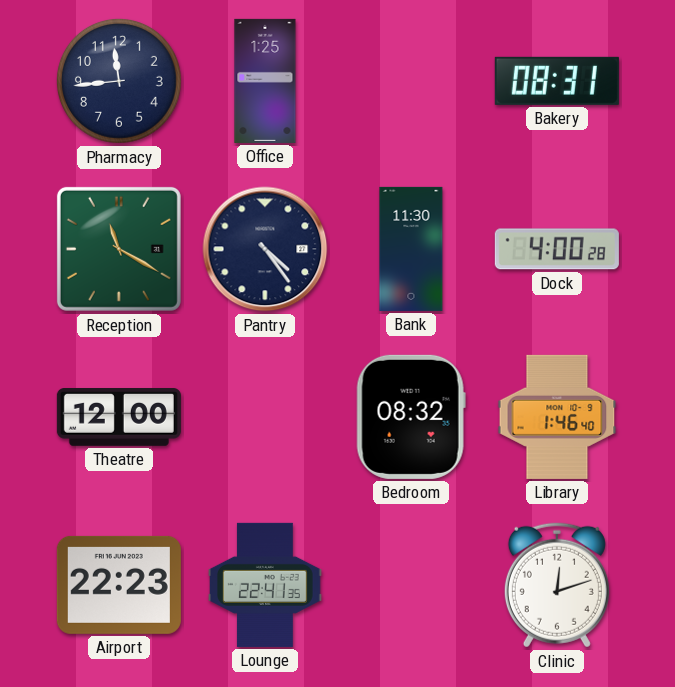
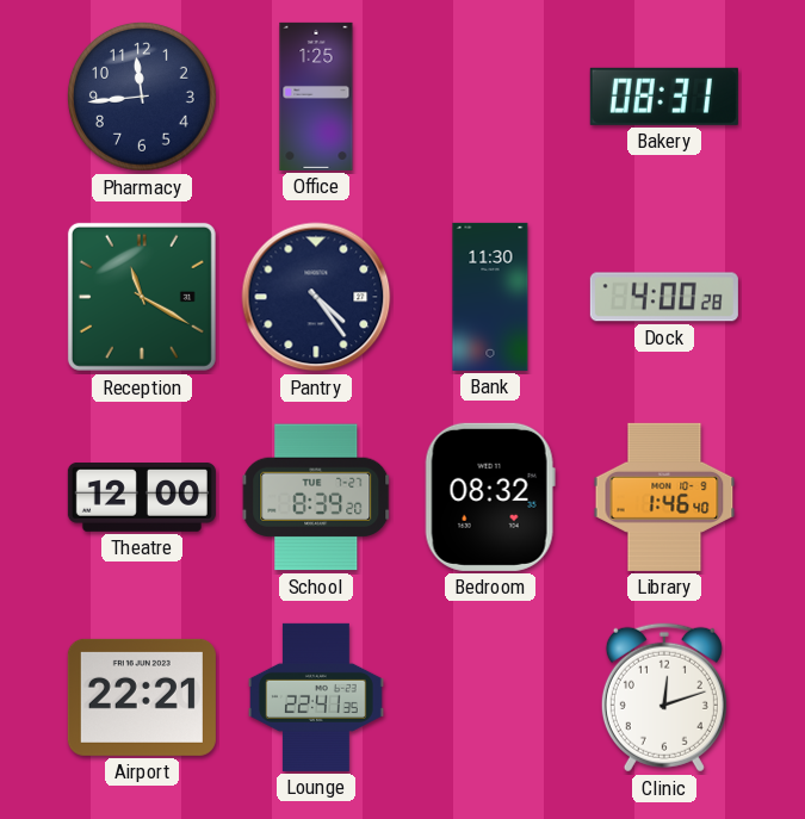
School: none -> 8:39
Airport: 22:23 -> 22:21
